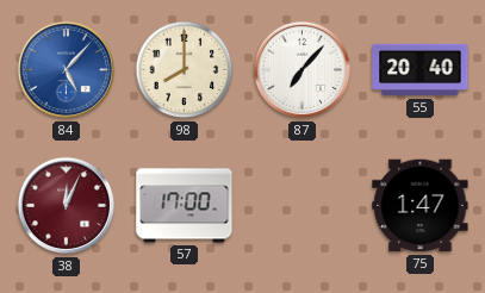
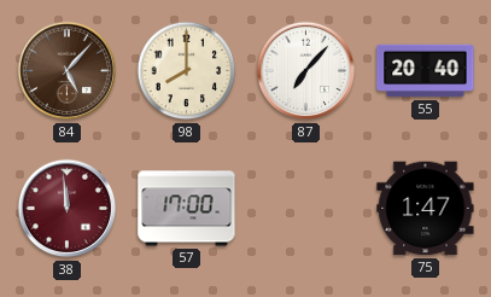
84 dial: blue -> brown
38: 12:04 -> 11:59
